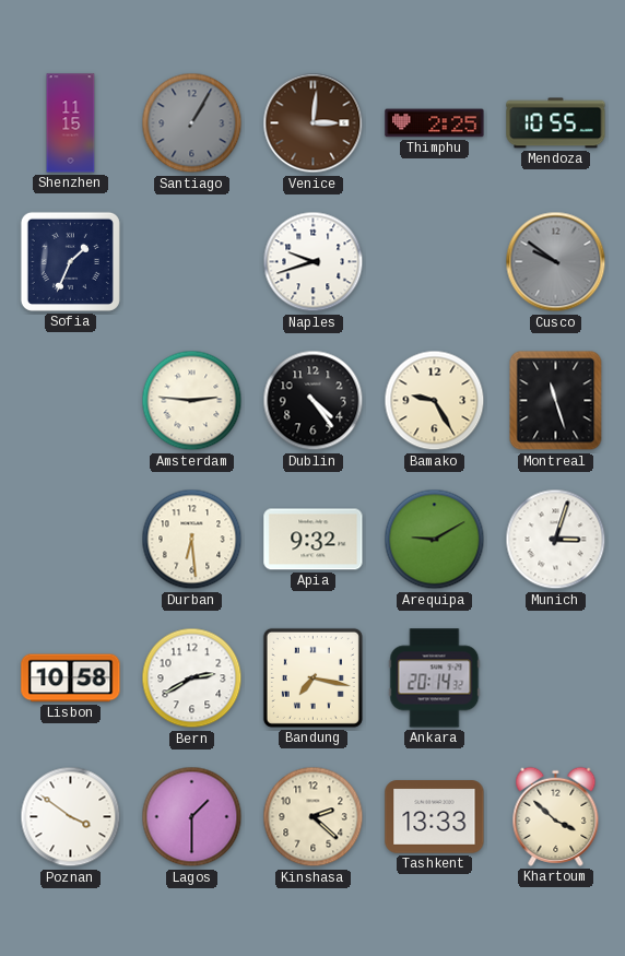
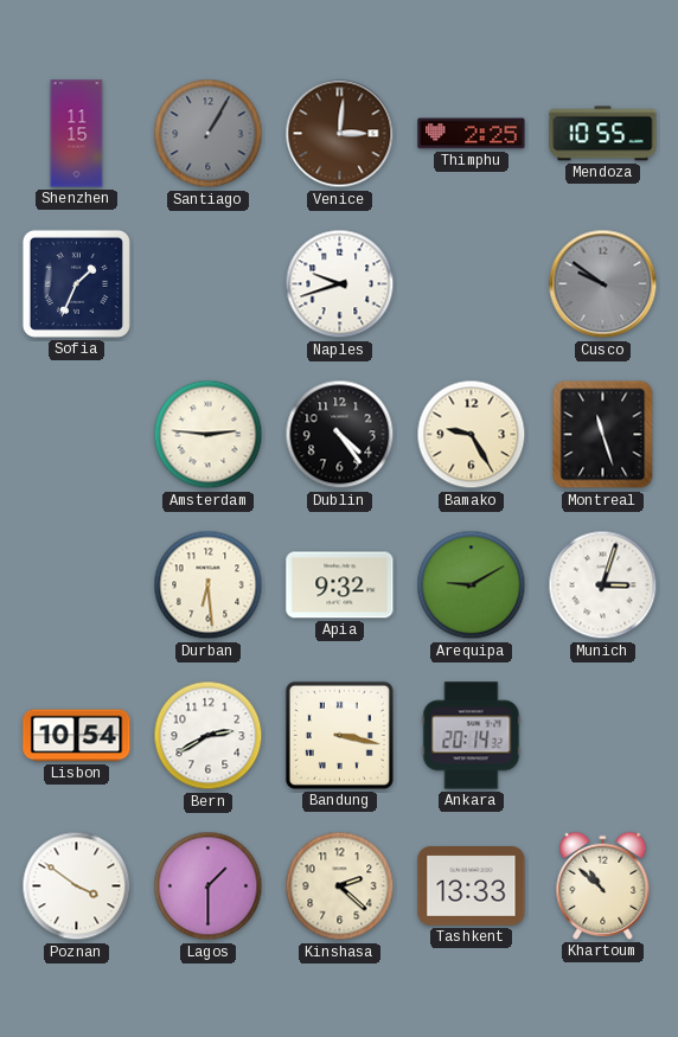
Lisbon: 10:58 -> 10:54
Bandung: 7:17 -> 3:17
Khartoum: 3:52 -> 10:52
